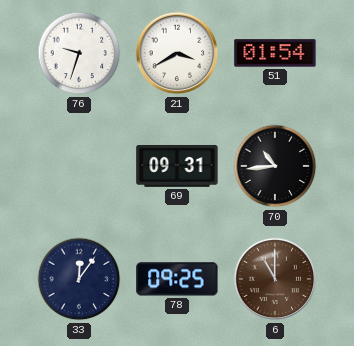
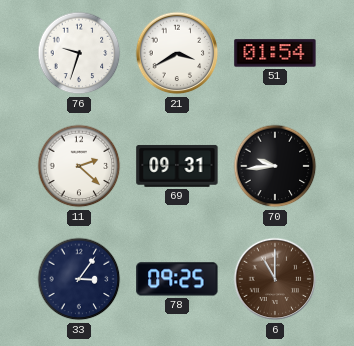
11: none -> 2:22
70: 10:44 -> 9:44
33: 12:06 -> 3:06
